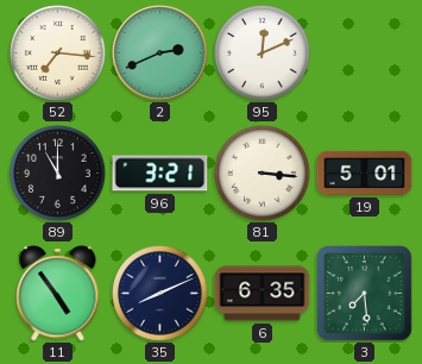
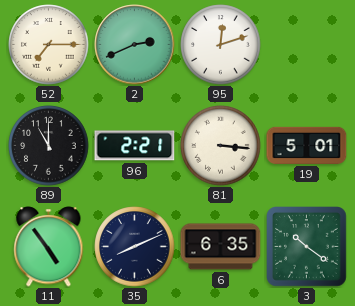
52: 7:16 -> 7:15
95: 12:11 -> 12:12
96: 3:21 -> 2:21
3: 7:29 -> 10:21
